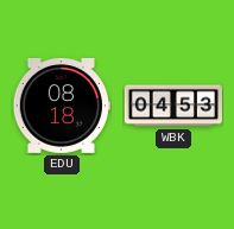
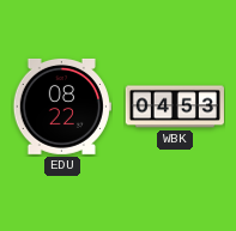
EDU: 08:18 -> 08:22
